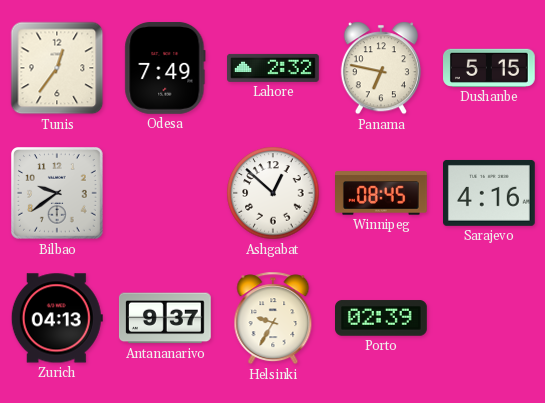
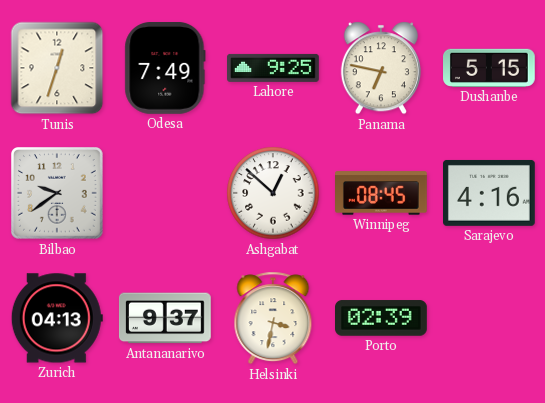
Tunis: 12:36 -> 12:33
Lahore: 2:32 -> 9:25
Helsinki: 9:35 -> 3:32
